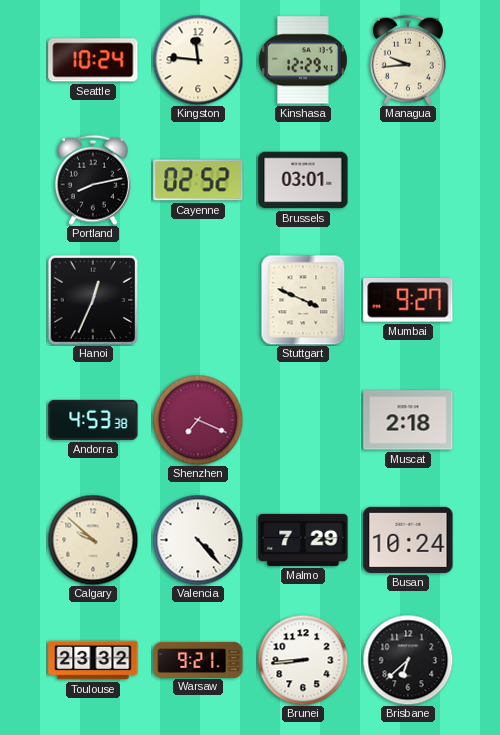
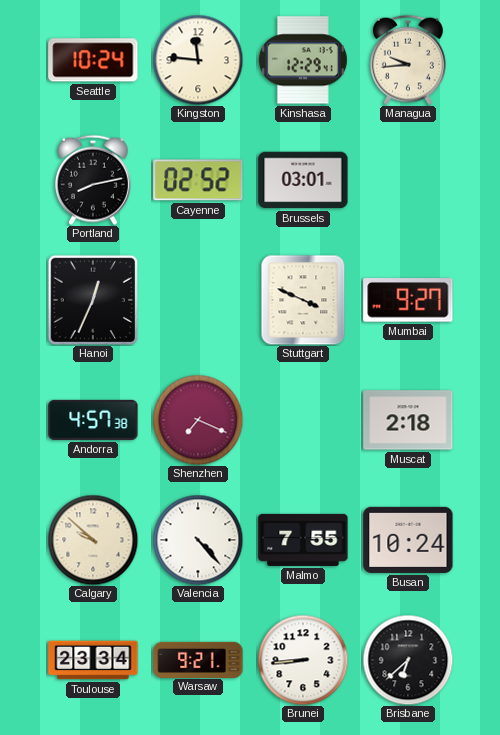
Andorra: 4:53 -> 4:57
Malmo: 7:29 -> 7:55
Toulouse: 23:32 -> 23:34
